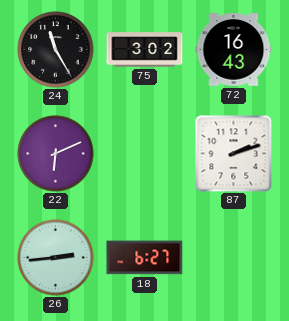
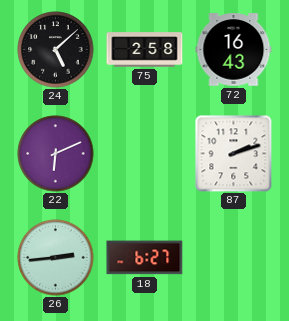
24: 11:25 -> 5:08
75: 3:02 -> 2:58
